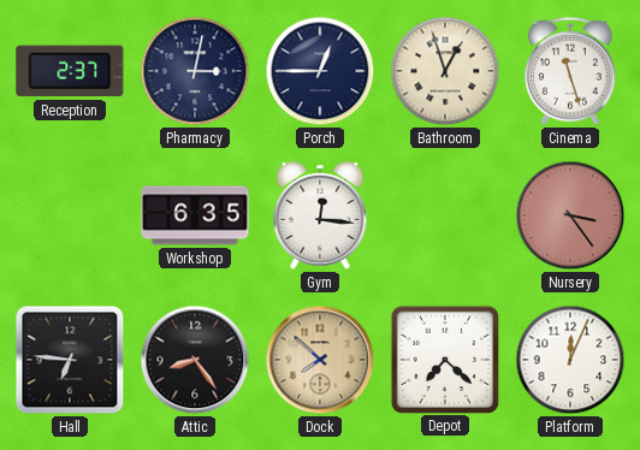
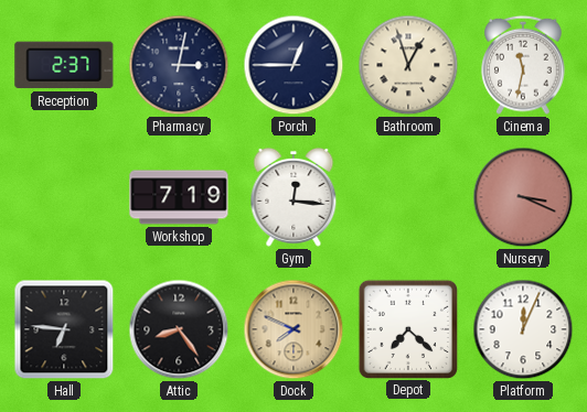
Cinema: 11:27 -> 11:32
Workshop: 6:35 -> 7:19
Nursery: 3:24 -> 3:19
Dock: 7:52 -> 7:49
